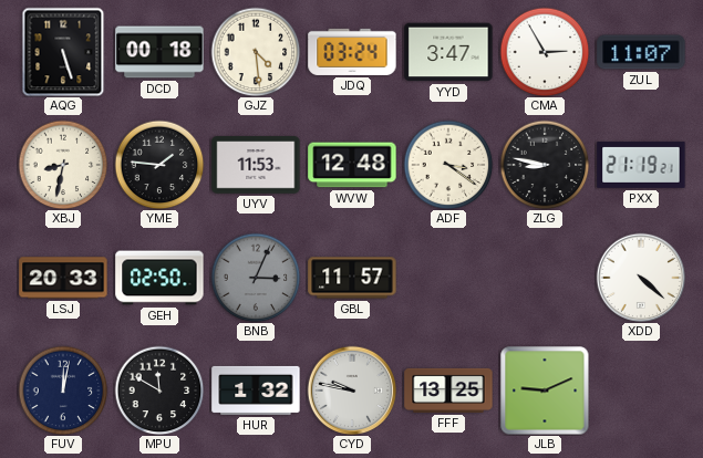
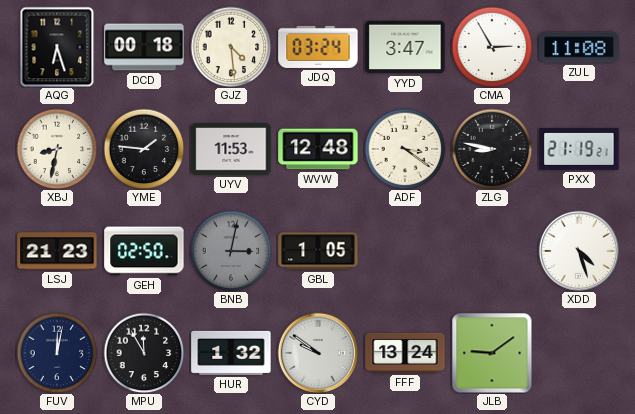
AQG: 5:27 -> 6:27
ZUL: 11:07 -> 11:08
LSJ: 20:33 -> 21:23
BNB: 3:04 -> 3:02
GBL: 11:57 -> 1:05
XDD: 4:22 -> 4:27
MPU: 11:50 -> 11:55
CYD: 9:47 -> 9:51
FFF: 13:25 -> 13:24
JLB: 9:11 -> 9:09
